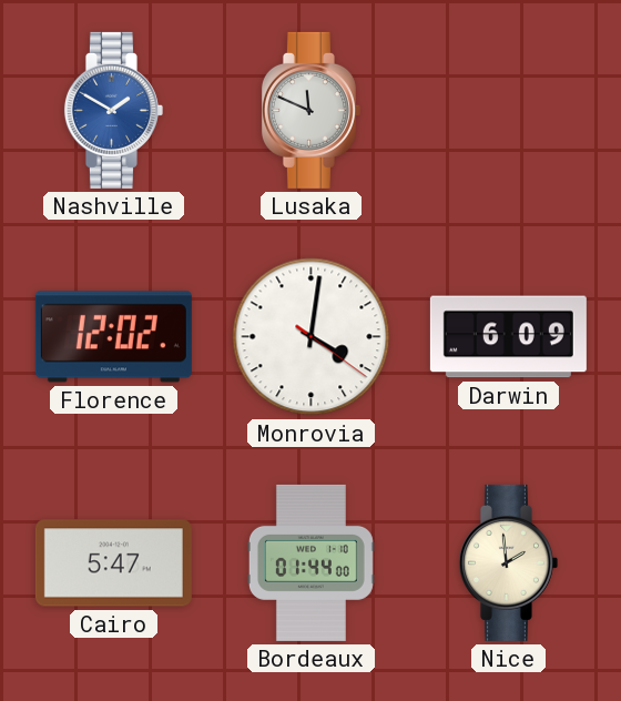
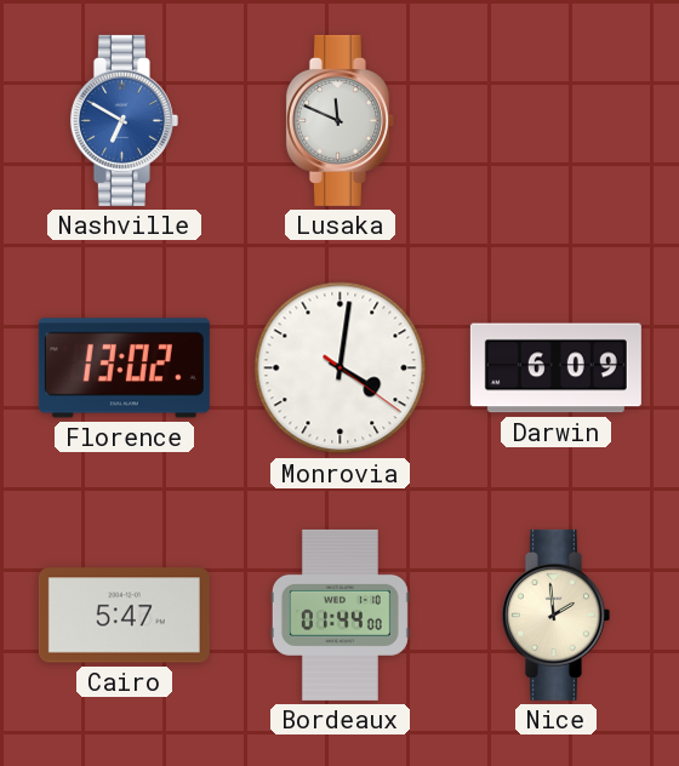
Nashville: 1:50 -> 6:50
Florence: 12:02 -> 13:02
